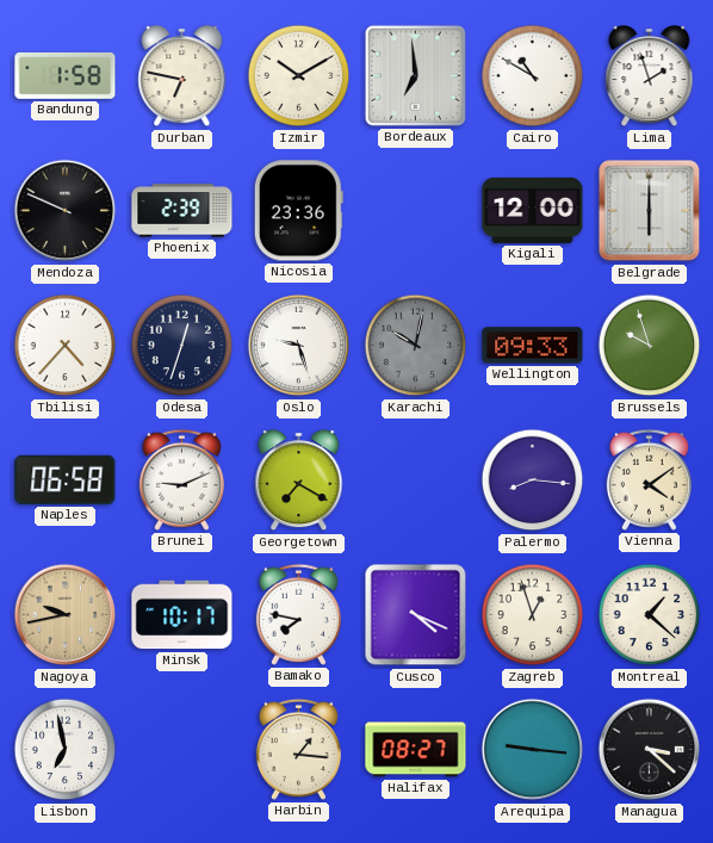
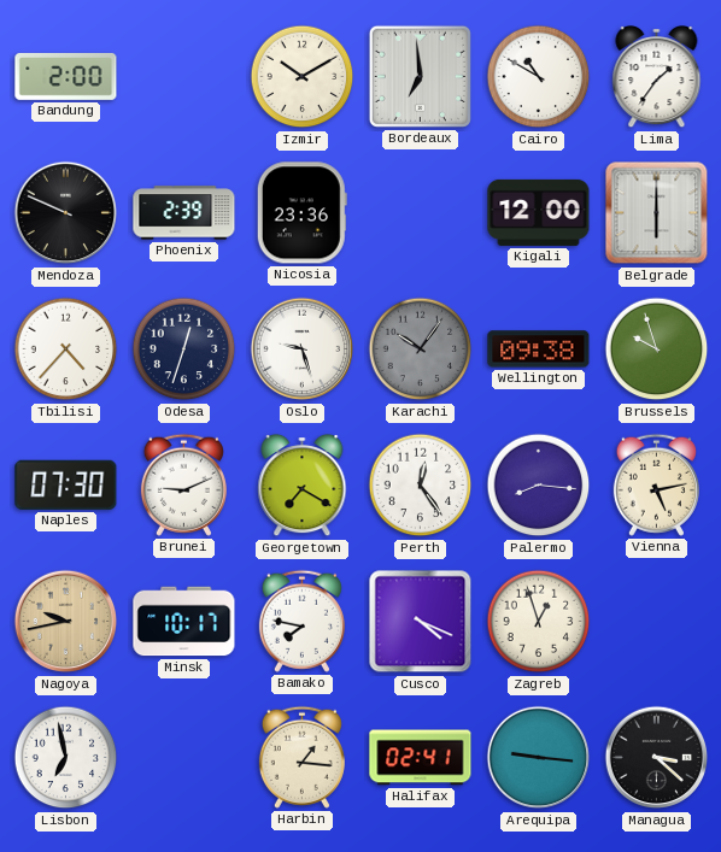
Bandung: 1:58 -> 2:00
Durban: 6:47 -> none
Lima: 1:57 -> 1:36
Karachi: 10:02 -> 10:06
Wellington: 09:33 -> 09:38
Naples: 06:58 -> 07:30
Perth: none -> 12:24
Vienna: 4:09 -> 5:13
Montreal: 1:22 -> none
Halifax: 08:27 -> 02:41
